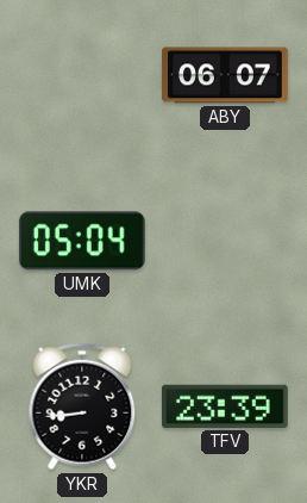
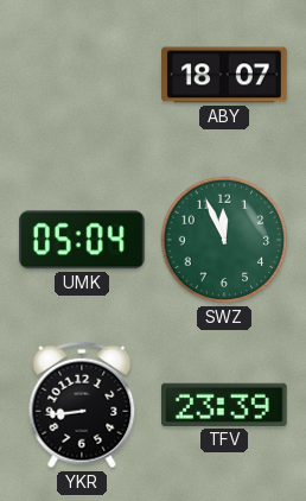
ABY: 06:07 -> 18:07
SWZ: none -> 11:56
